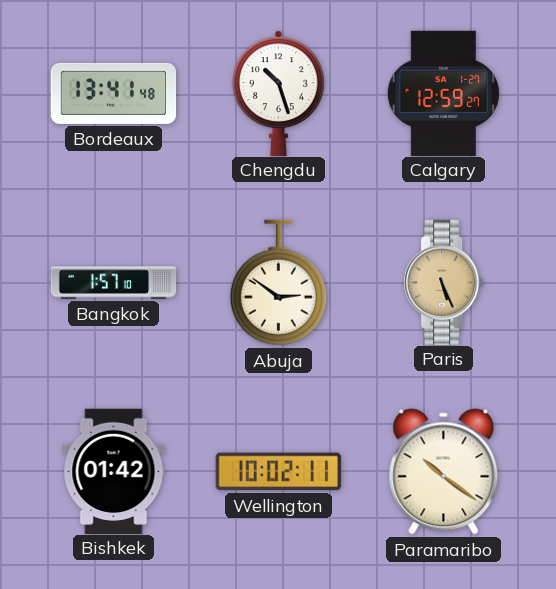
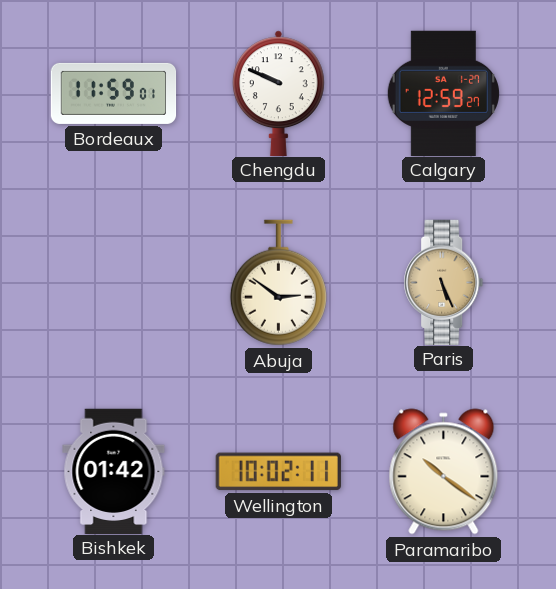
Bordeaux: 13:41 -> 11:59
Chengdu: 10:27 -> 9:49
Bangkok: 1:57 -> none
